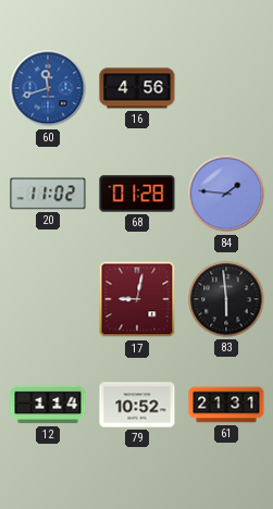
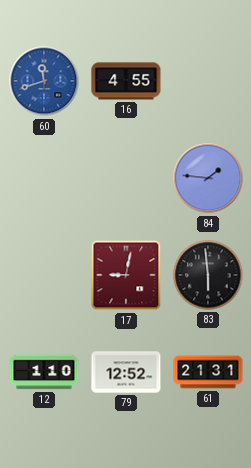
16: 4:56 -> 4:55
20: 11:02 -> none
68: 01:28 -> none
12: 1:14 -> 1:10
79: 10:52 -> 12:52
